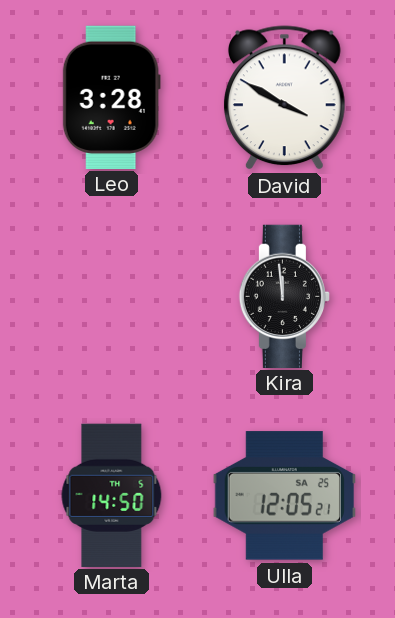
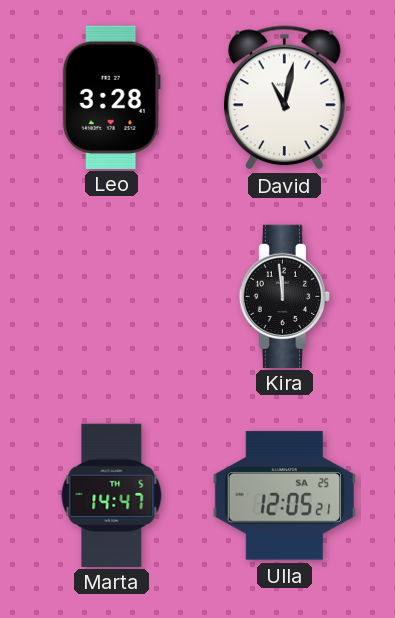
David: 3:50 -> 11:02
Marta: 14:50 -> 14:47
